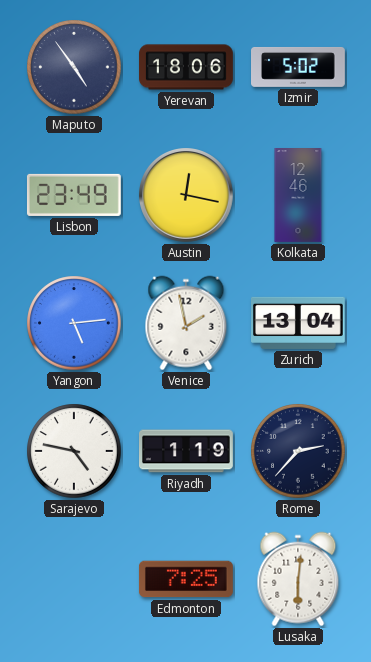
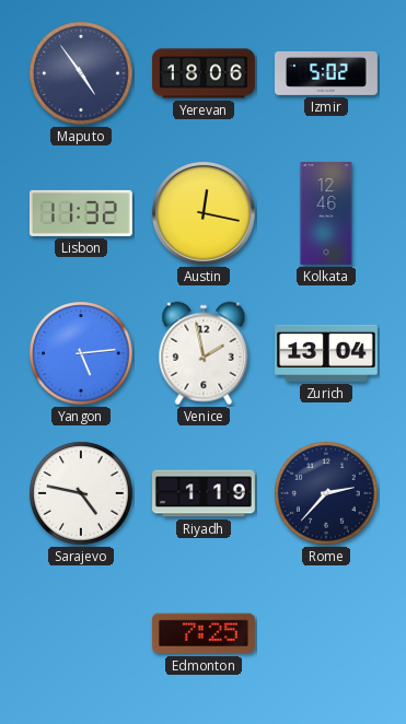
Lisbon: 23:49 -> 11:32
Lusaka: 6:01 -> none
